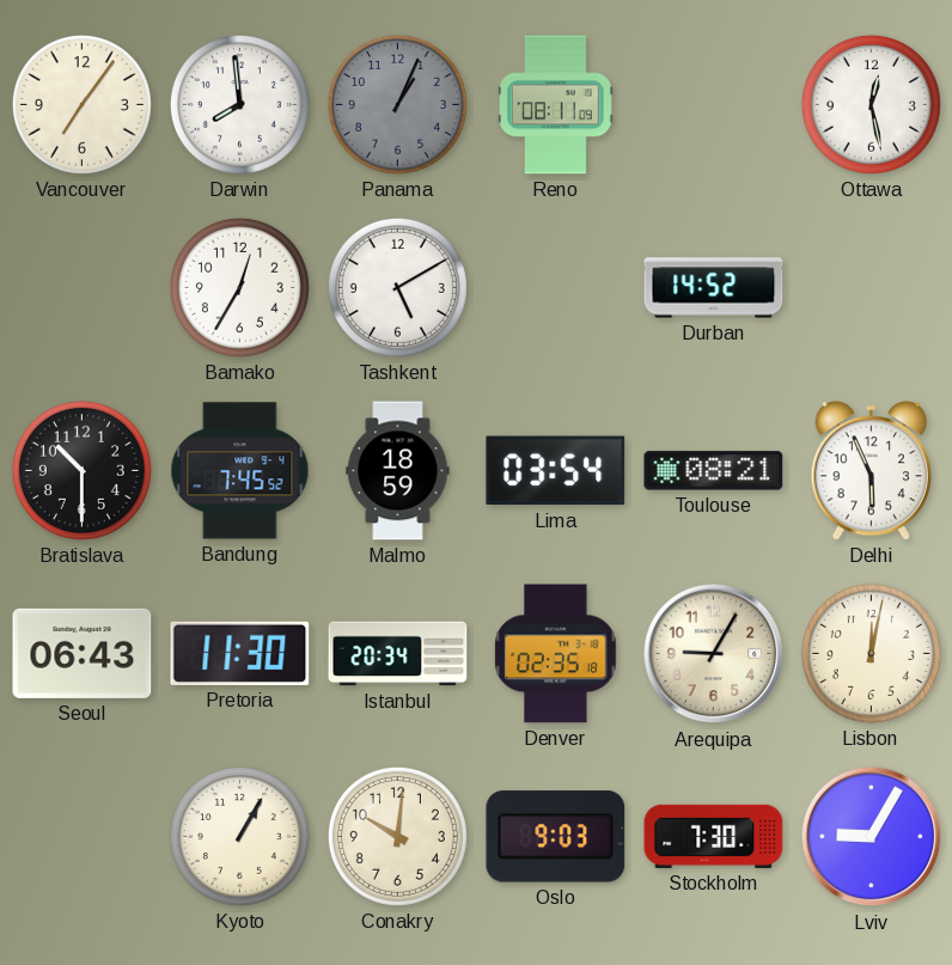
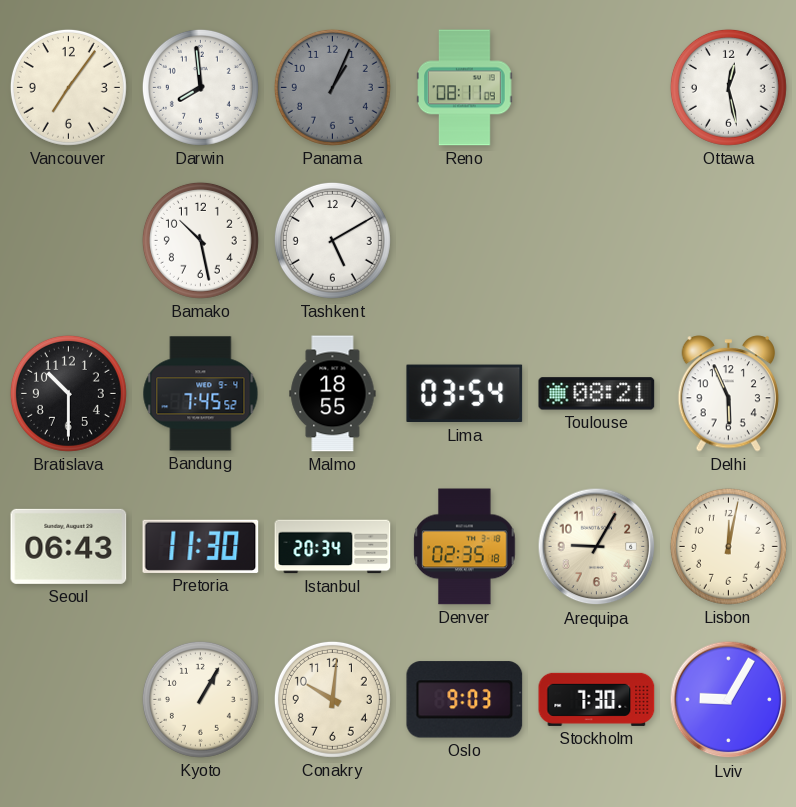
Bamako: 12:35 -> 10:28
Durban: 14:52 -> none
Malmo: 18:59 -> 18:55
